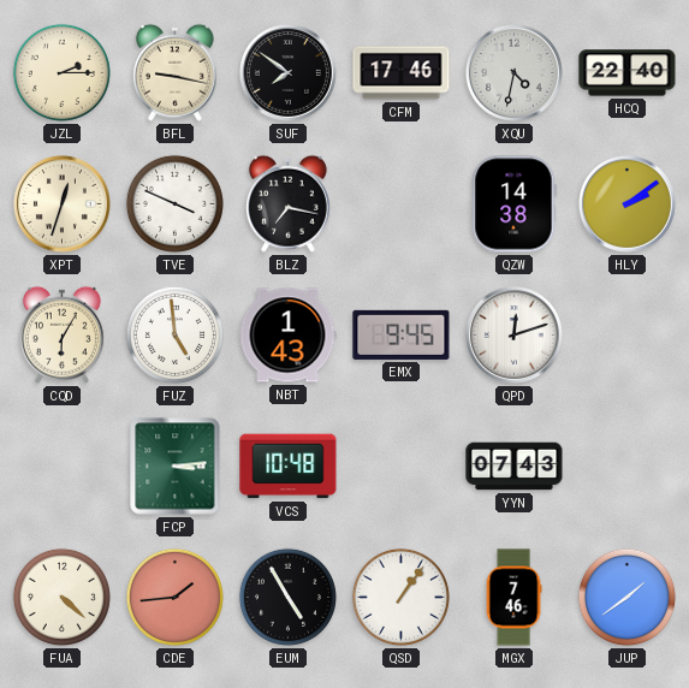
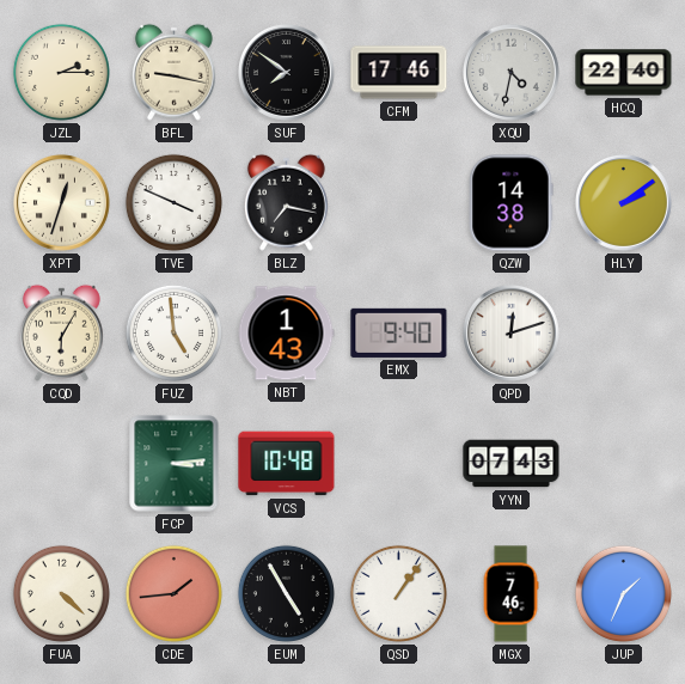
EMX: 9:45 -> 9:40
JUP: 1:39 -> 1:34
